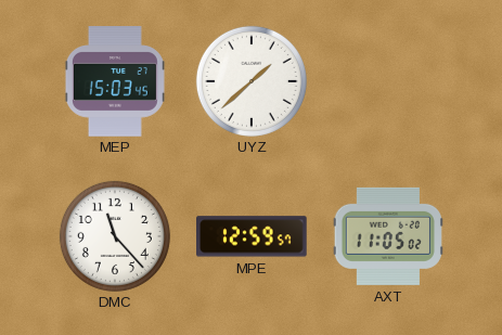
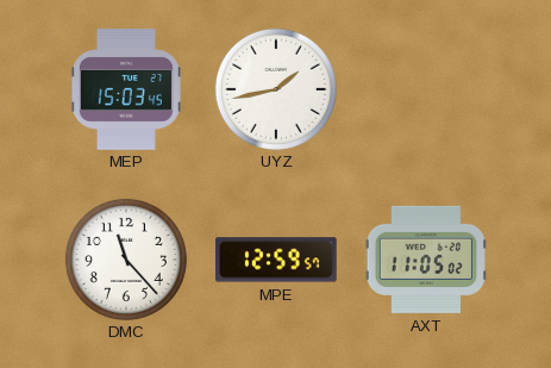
UYZ: 1:38 -> 1:43
